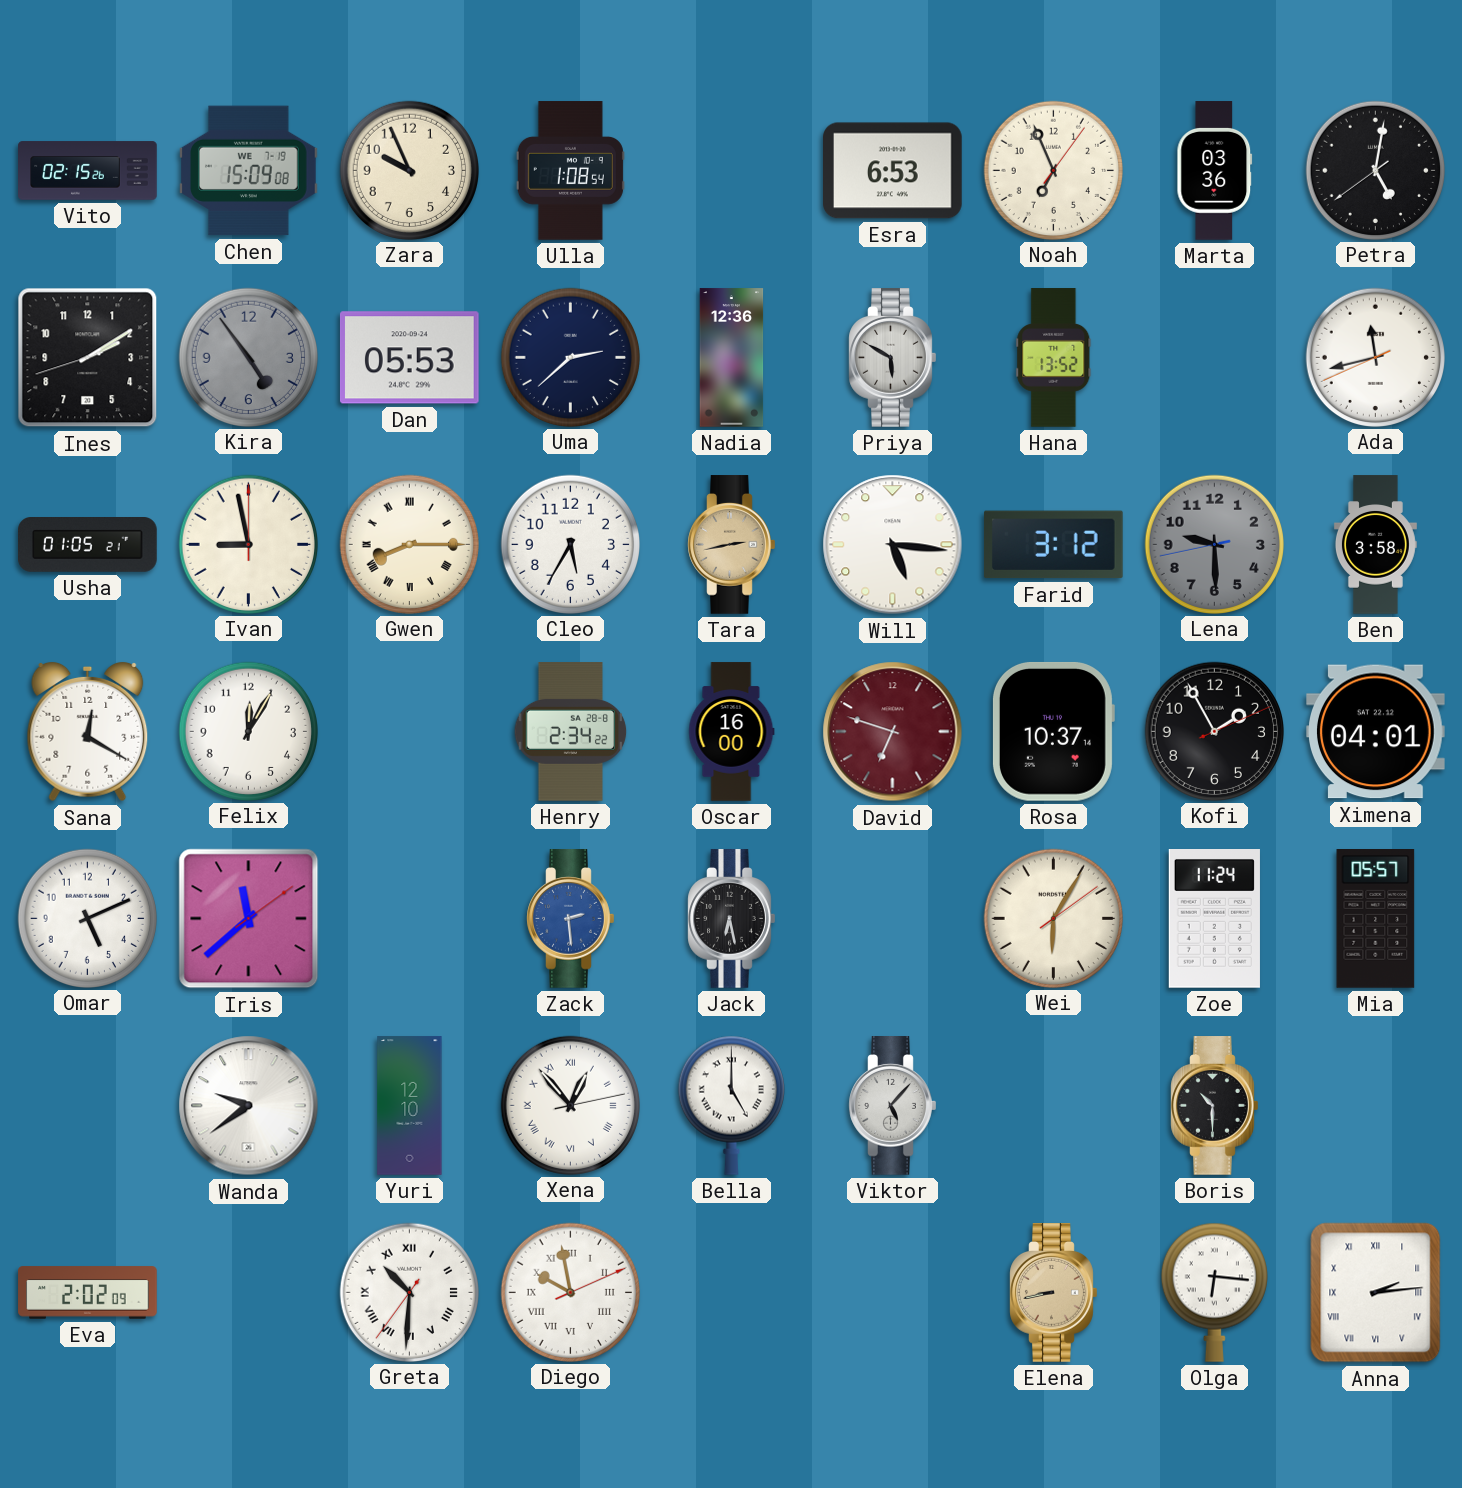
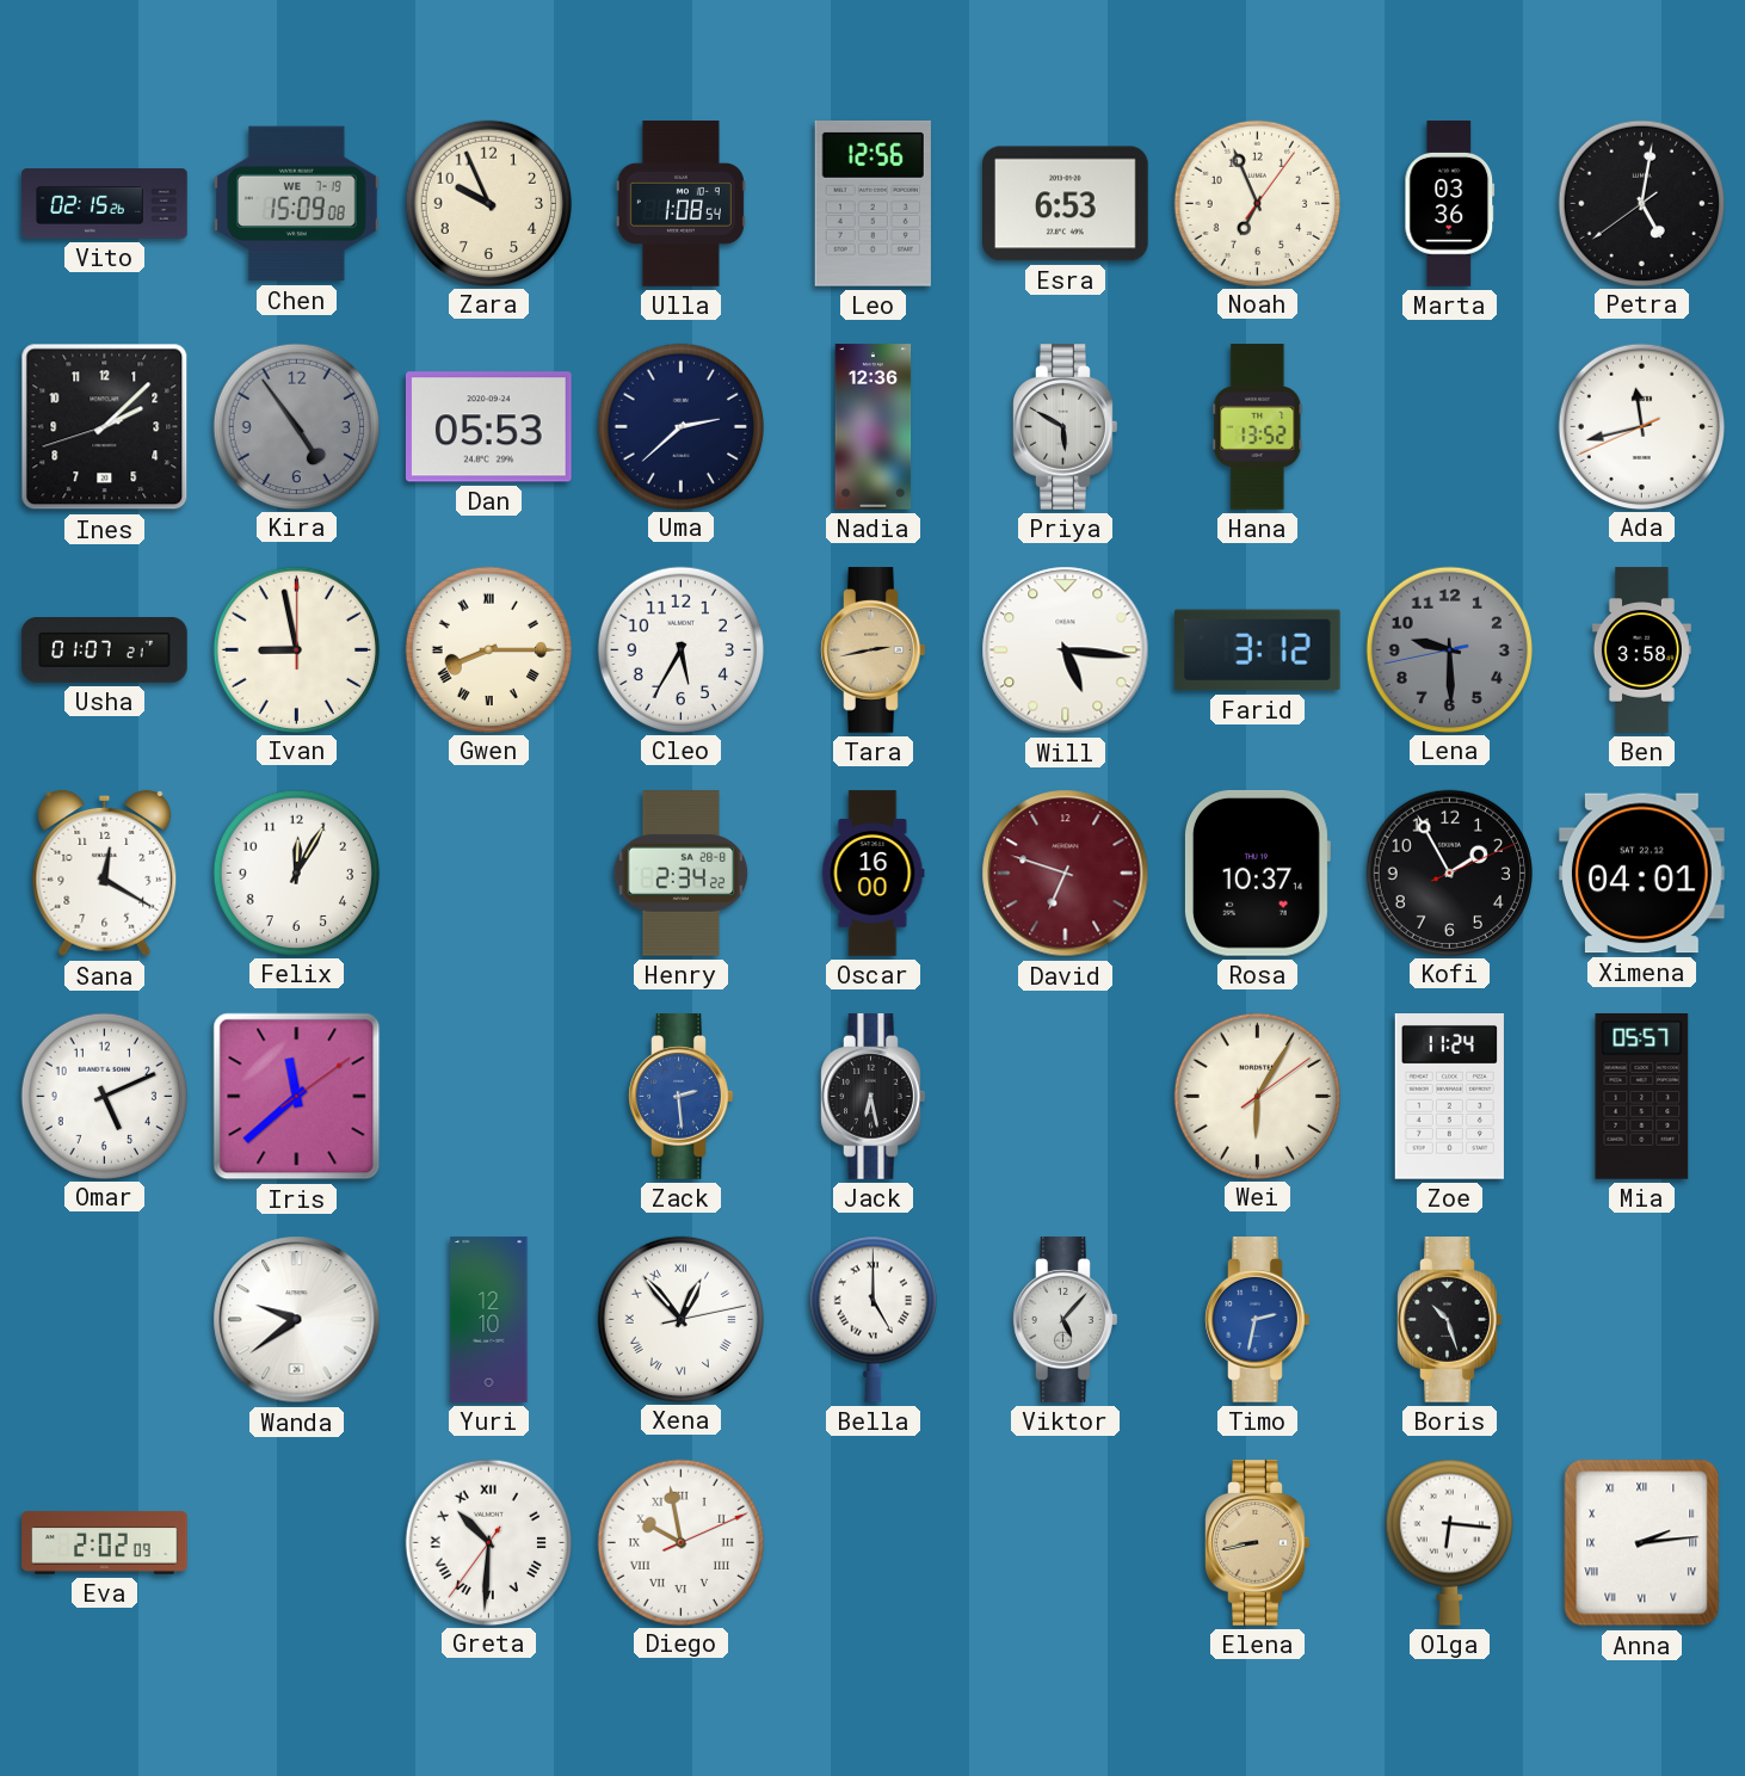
Leo: none -> 12:56
Ines: 2:09 -> 2:07
Usha: 01:05 -> 01:07
Timo: none -> 2:32
Boris: 10:30 -> 10:27
